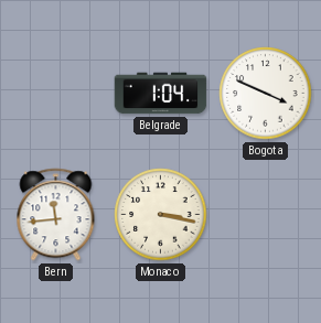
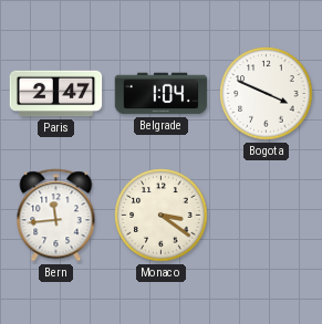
Paris: none -> 2:47
Monaco: 3:17 -> 3:21
